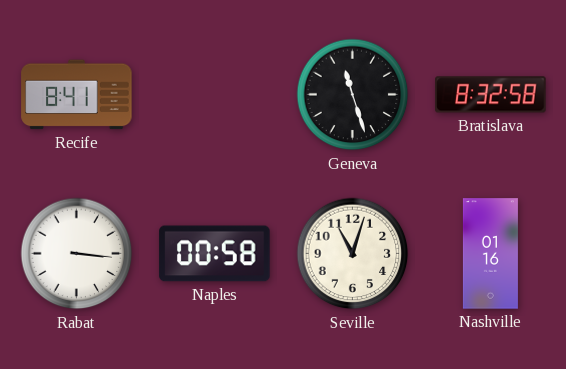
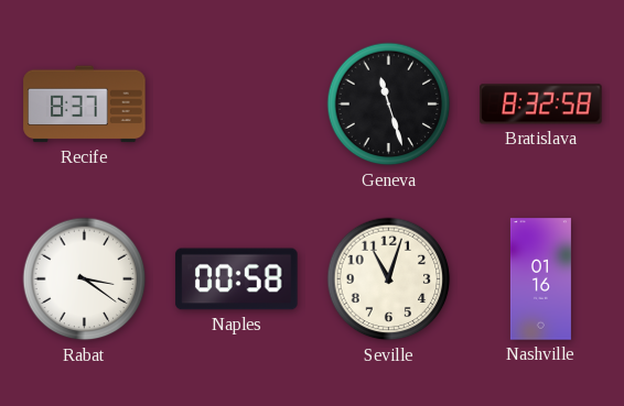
Recife: 8:41 -> 8:37
Rabat: 3:16 -> 3:21
